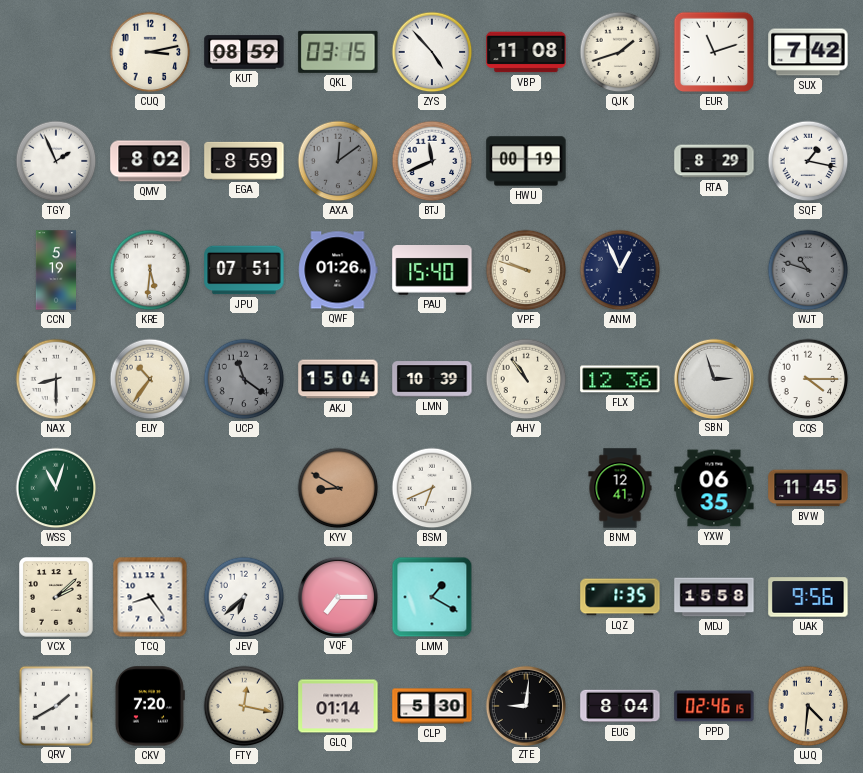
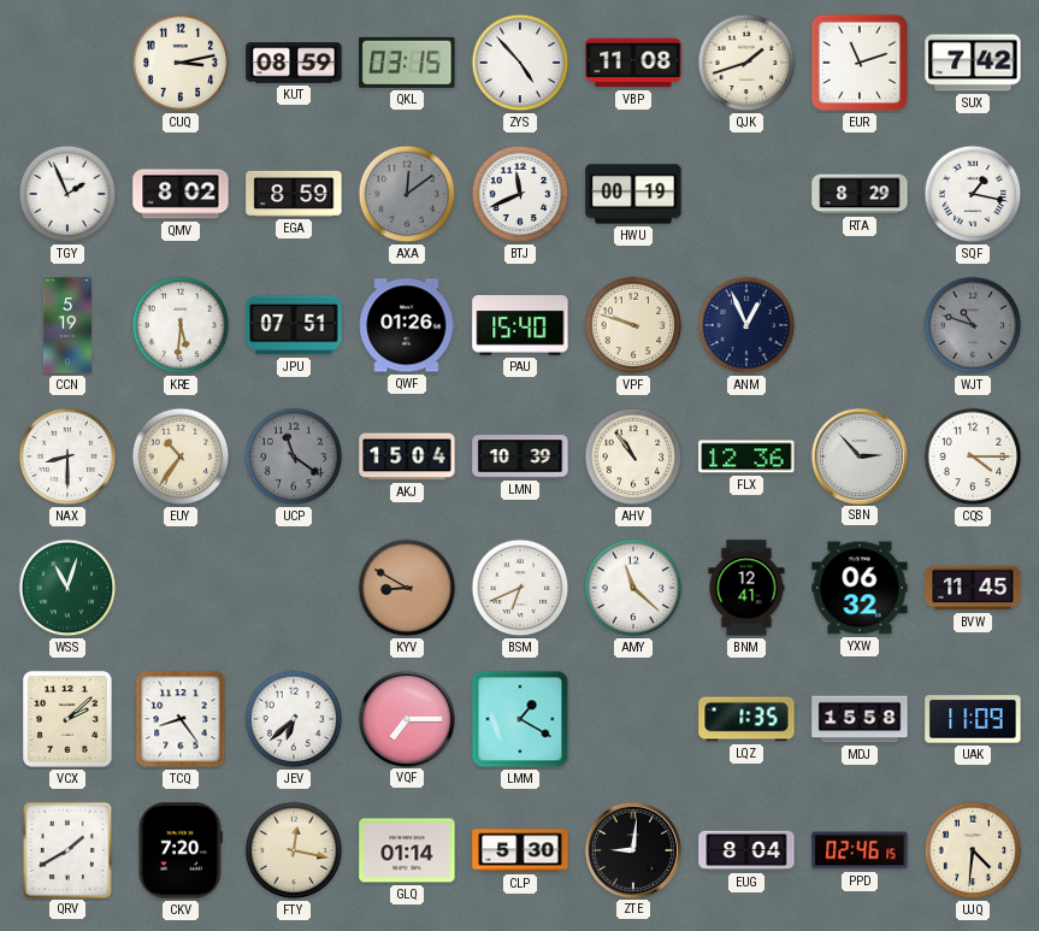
SBN: 2:57 -> 2:53
AMY: none -> 11:22
YXW: 06:35 -> 06:32
UAK: 9:56 -> 11:09
